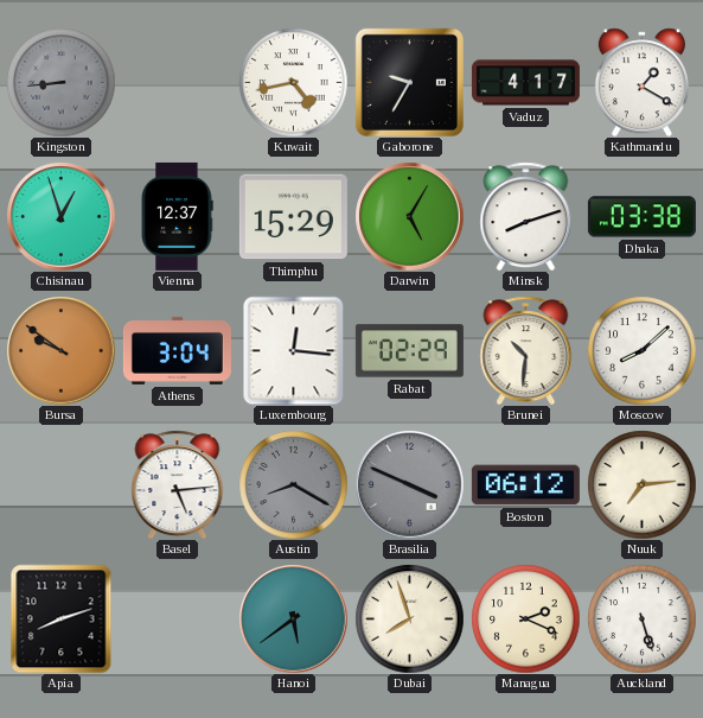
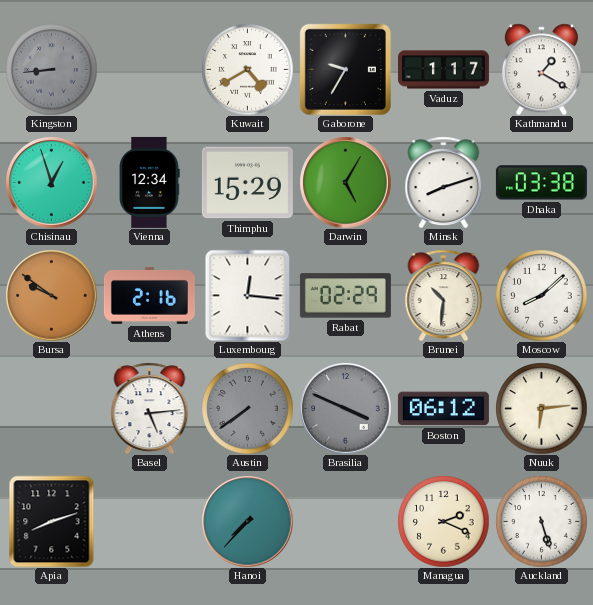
Kuwait: 4:43 -> 4:40
Vaduz: 4:17 -> 1:17
Vienna: 12:37 -> 12:34
Athens: 3:04 -> 2:16
Austin: 8:20 -> 7:39
Nuuk: 7:14 -> 6:14
Hanoi: 5:39 -> 7:37
Dubai: 7:57 -> none
